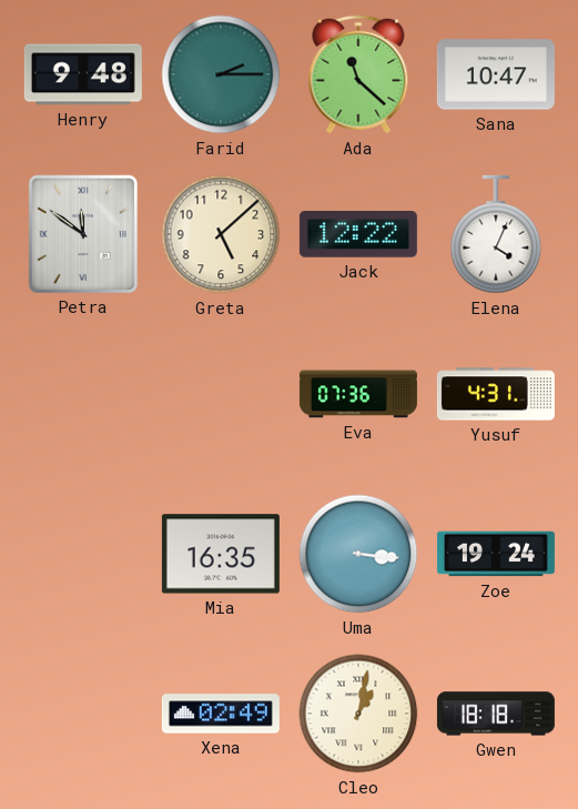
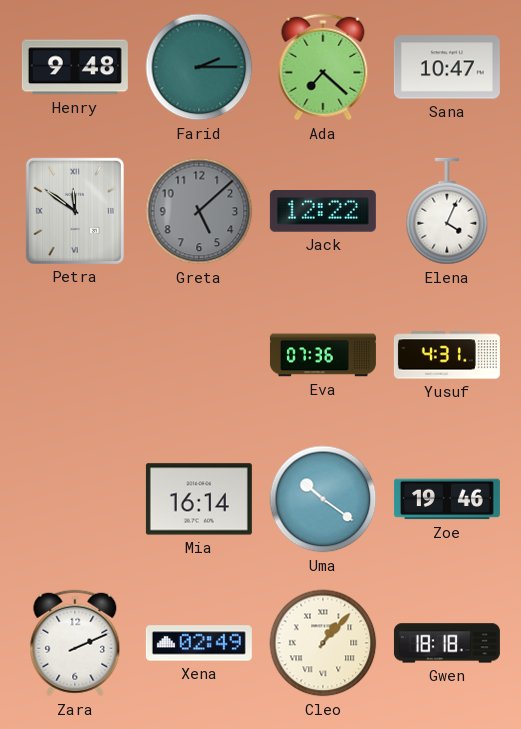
Ada: 11:22 -> 7:22
Greta dial: cream -> grey
Mia: 16:35 -> 16:14
Uma: 3:16 -> 10:21
Zoe: 19:24 -> 19:46
Zara: none -> 2:11
Cleo: 1:02 -> 1:07
